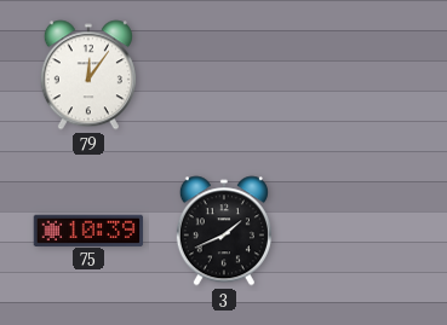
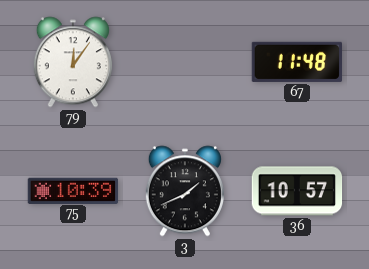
67: none -> 11:48
36: none -> 10:57
